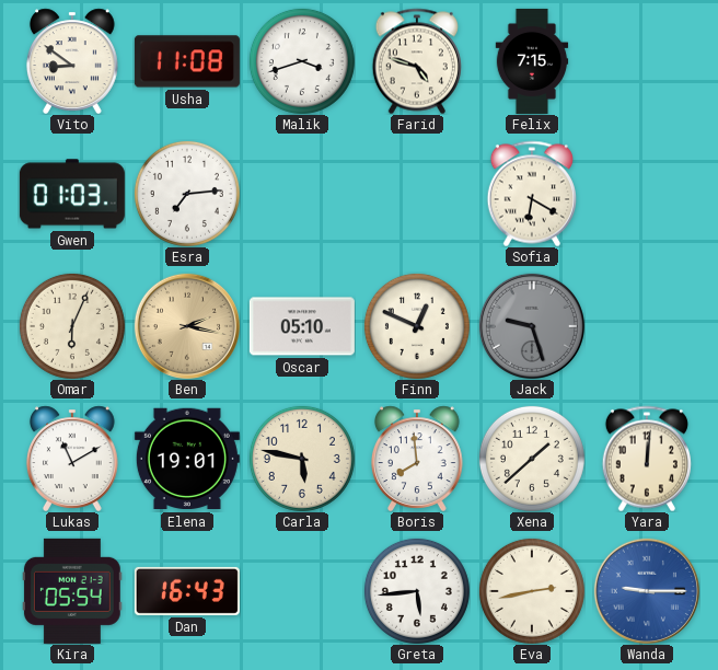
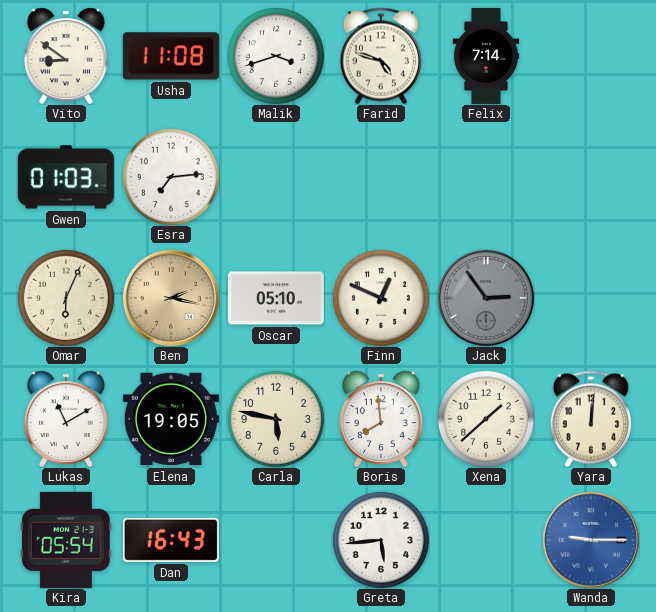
Felix: 7:15 -> 7:14
Sofia: 6:20 -> none
Jack: 9:27 -> 2:54
Elena: 19:01 -> 19:05
Eva: 2:43 -> none
